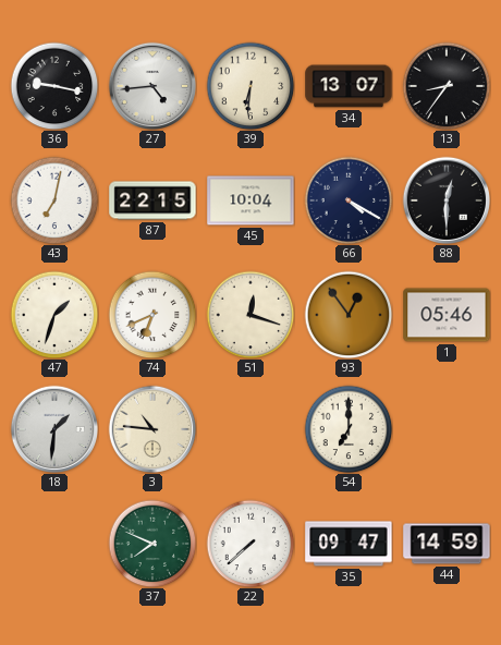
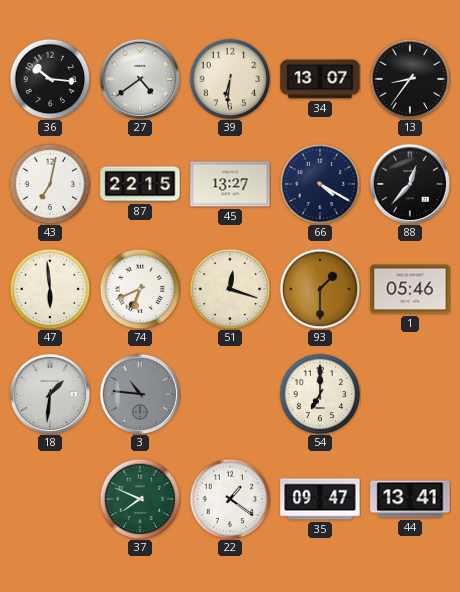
36: 9:17 -> 10:16
27: 4:44 -> 4:39
45: 10:04 -> 13:27
88: 12:30 -> 12:37
47: 1:33 -> 5:59
93: 12:54 -> 1:30
3 dial: cream -> grey
22: 7:38 -> 1:21
44: 14:59 -> 13:41
